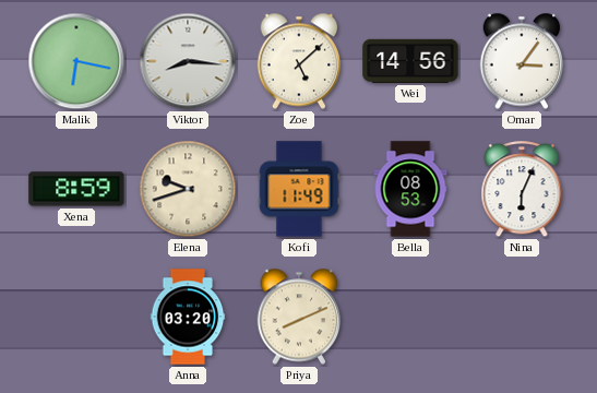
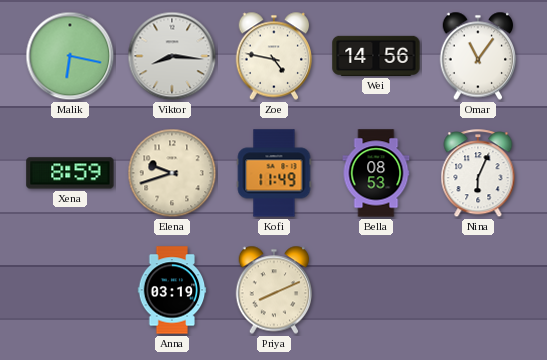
Zoe: 5:08 -> 4:47
Omar: 3:06 -> 11:06
Anna: 03:20 -> 03:19
